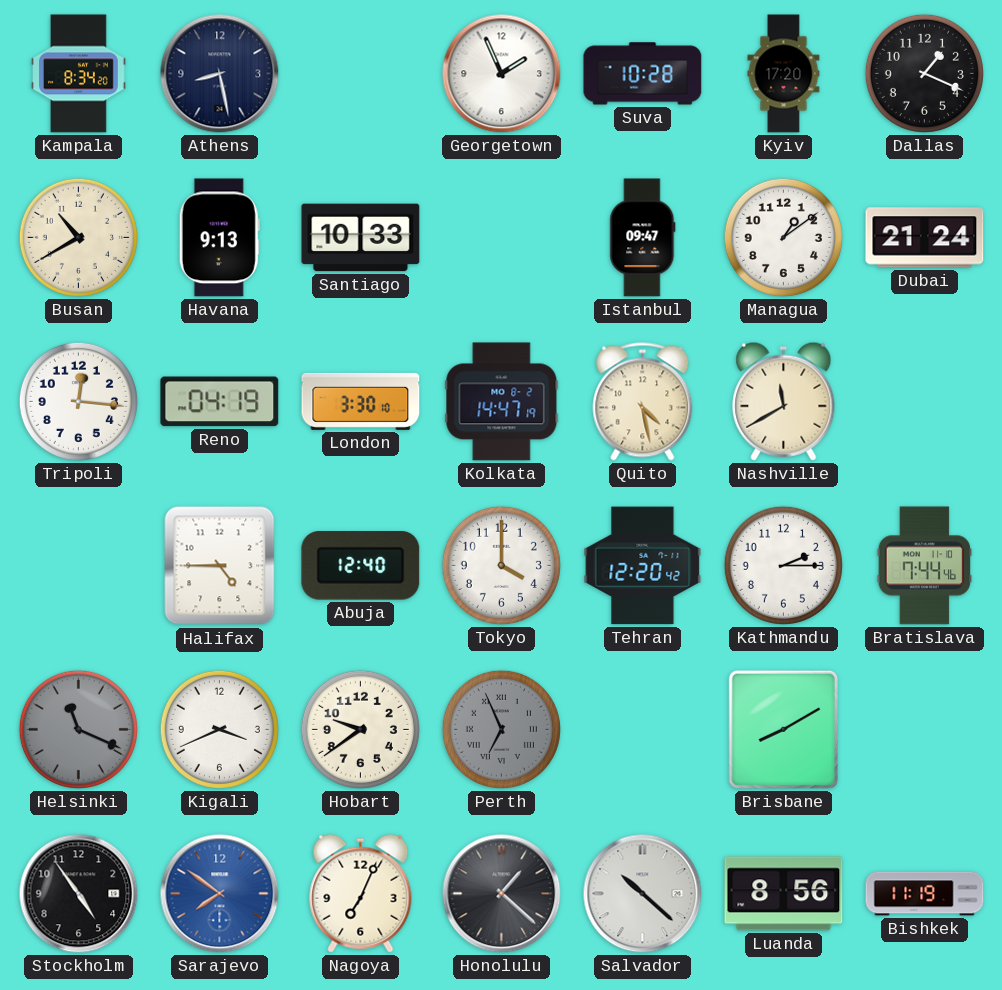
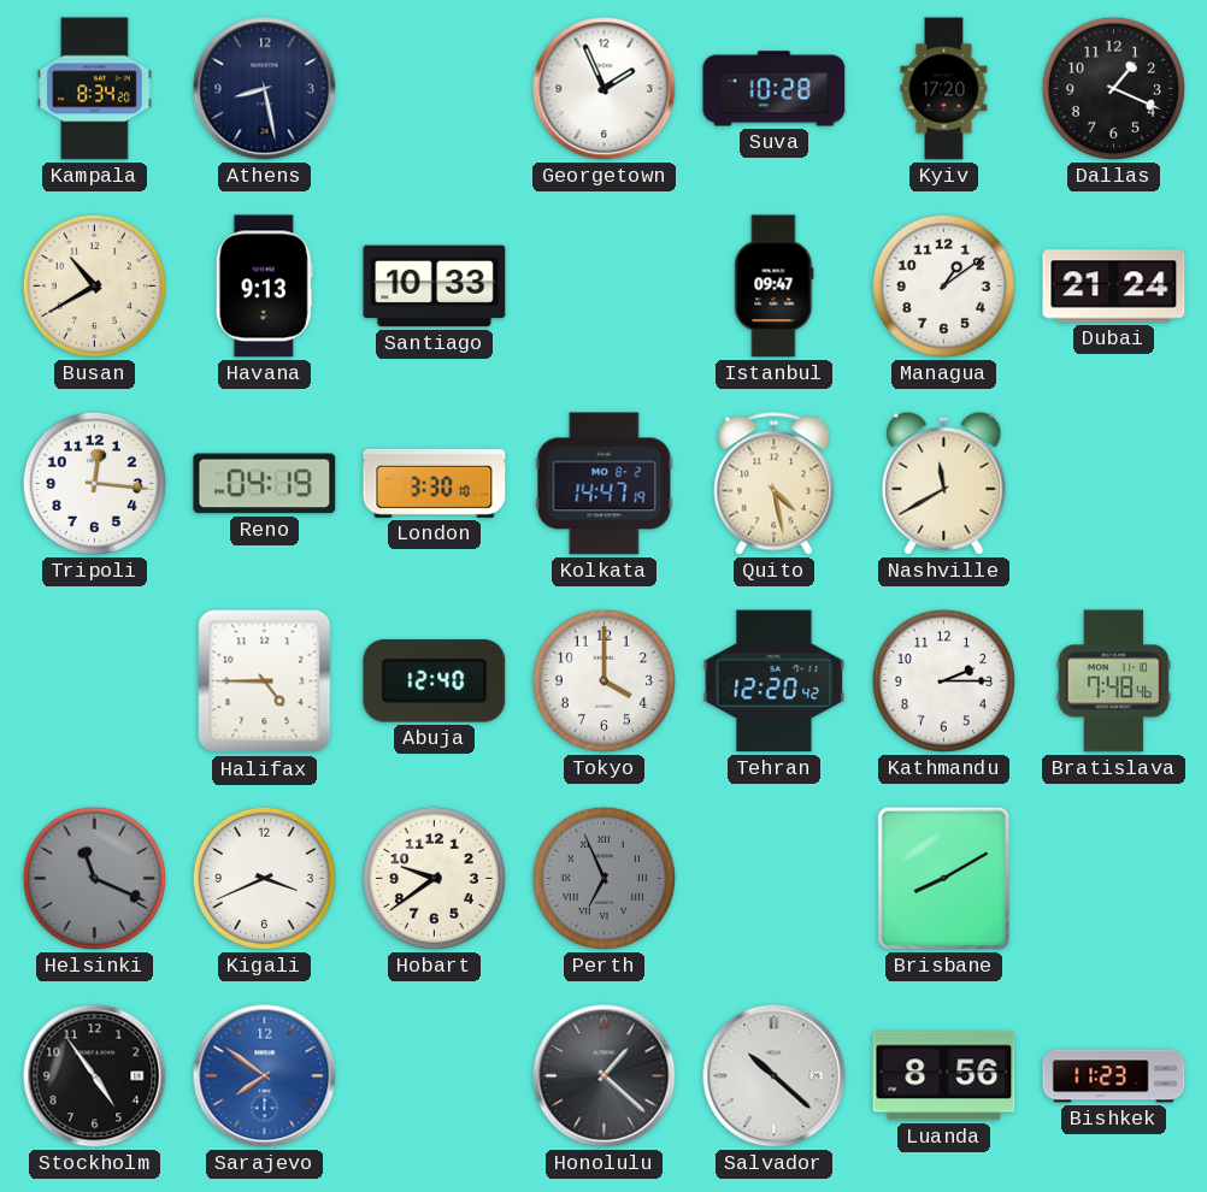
Bratislava: 7:44 -> 7:48
Nagoya: 7:04 -> none
Bishkek: 11:19 -> 11:23
